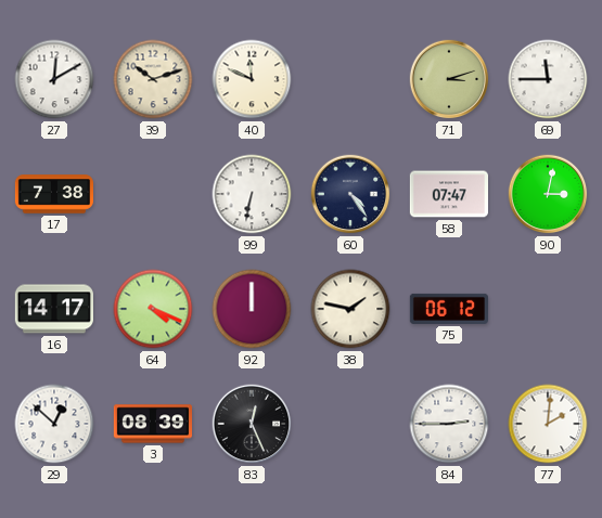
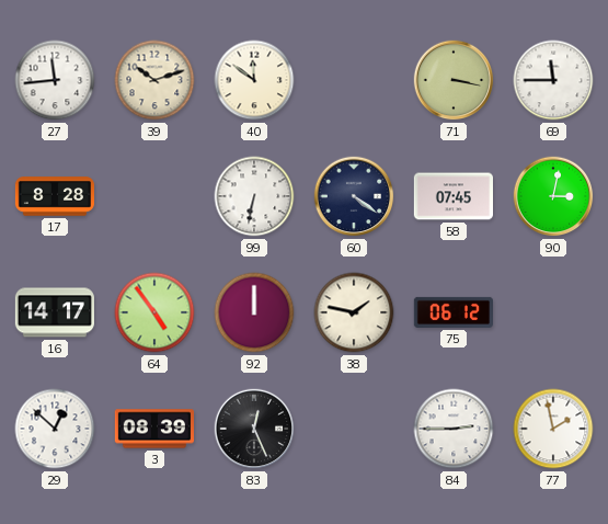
27: 12:10 -> 11:44
40: 11:49 -> 11:51
71: 3:12 -> 3:17
17: 7:38 -> 8:28
60: 4:24 -> 4:21
58: 07:47 -> 07:45
64: 4:19 -> 4:54
77: 2:01 -> 1:58
